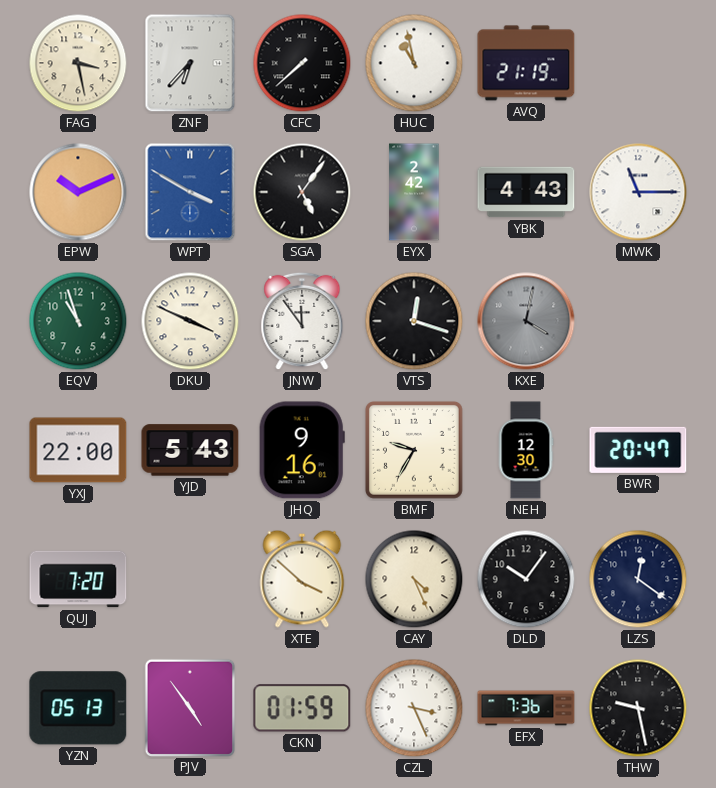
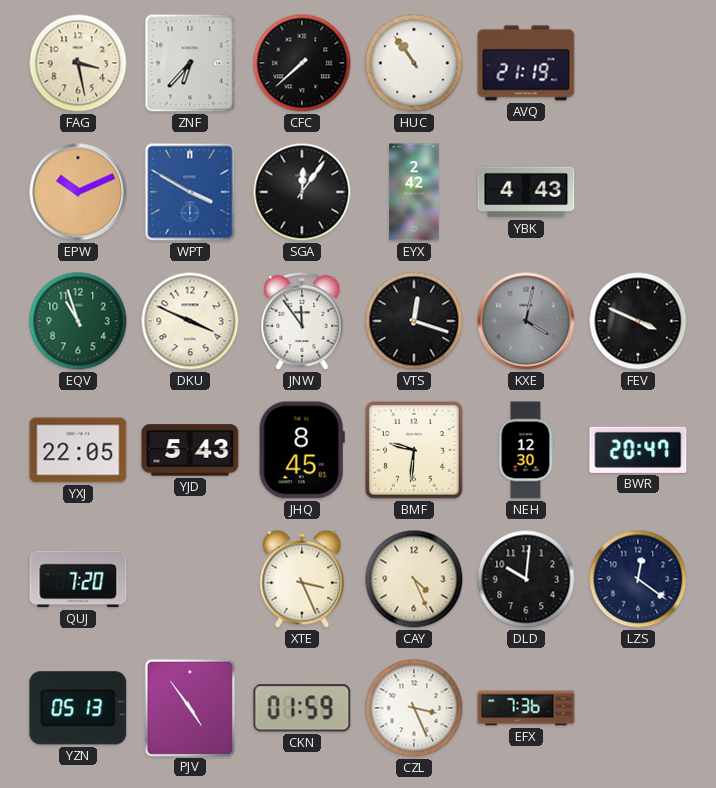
HUC: 10:58 -> 10:54
SGA: 5:06 -> 12:06
MWK: 11:15 -> none
FEV: none -> 3:49
YXJ: 22:00 -> 22:05
JHQ: 9:16 -> 8:45
BMF: 9:35 -> 9:31
XTE: 3:52 -> 3:26
DLD: 10:06 -> 10:01
THW: 9:28 -> none
